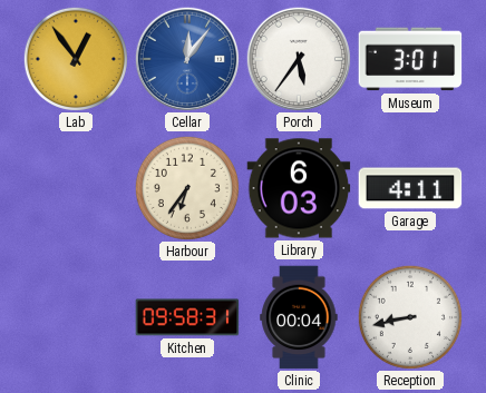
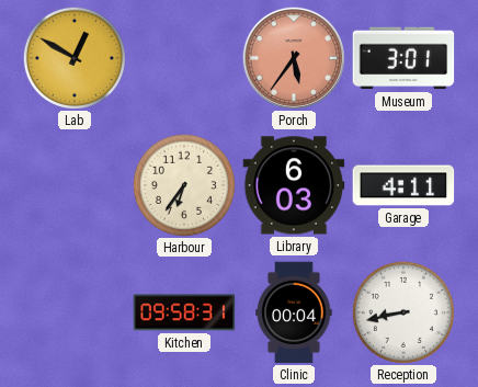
Lab: 12:54 -> 12:50
Cellar: 12:06 -> none
Porch dial: white -> salmon
